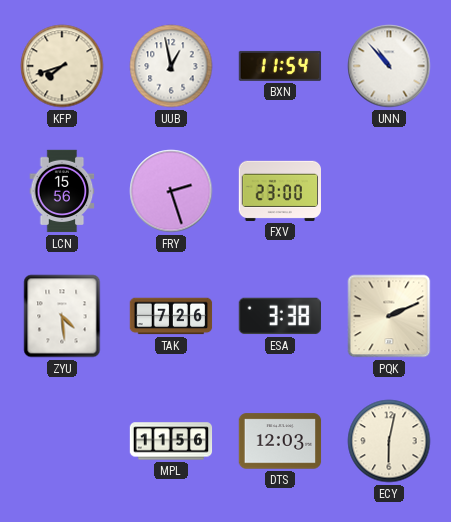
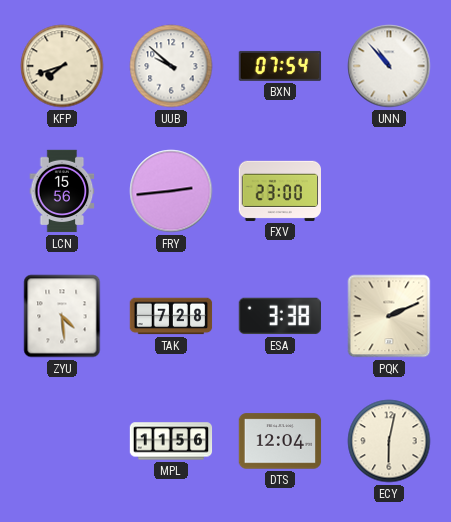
UUB: 12:58 -> 9:52
BXN: 11:54 -> 07:54
FRY: 2:27 -> 2:44
TAK: 7:26 -> 7:28
DTS: 12:03 -> 12:04
